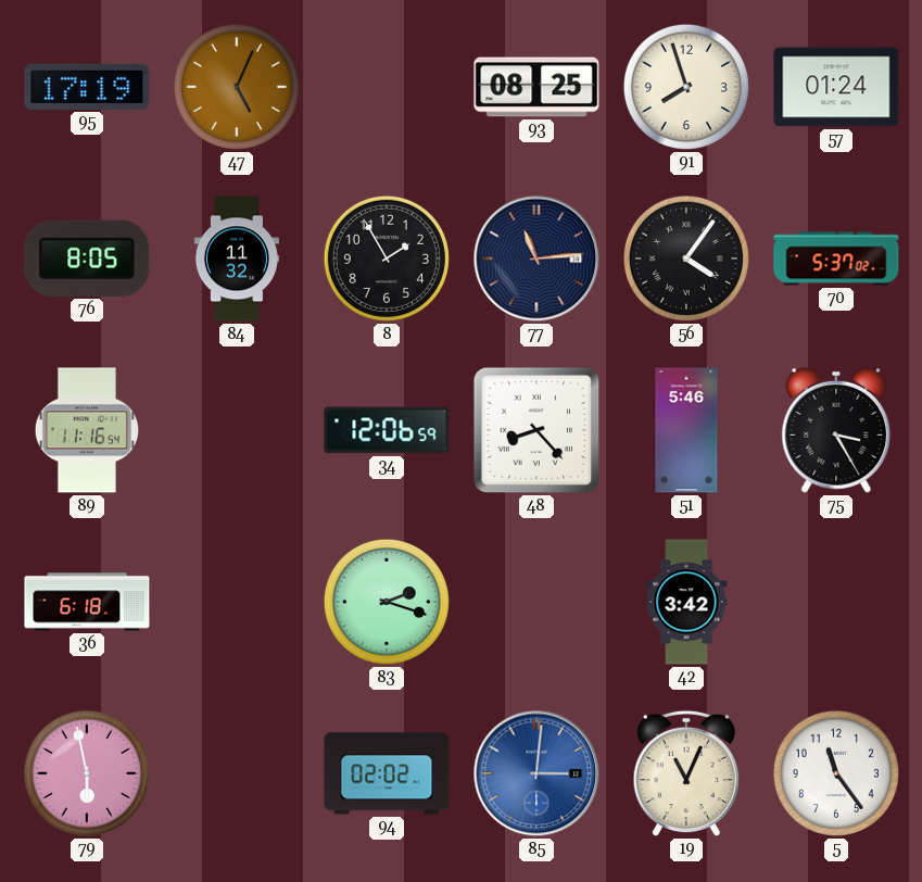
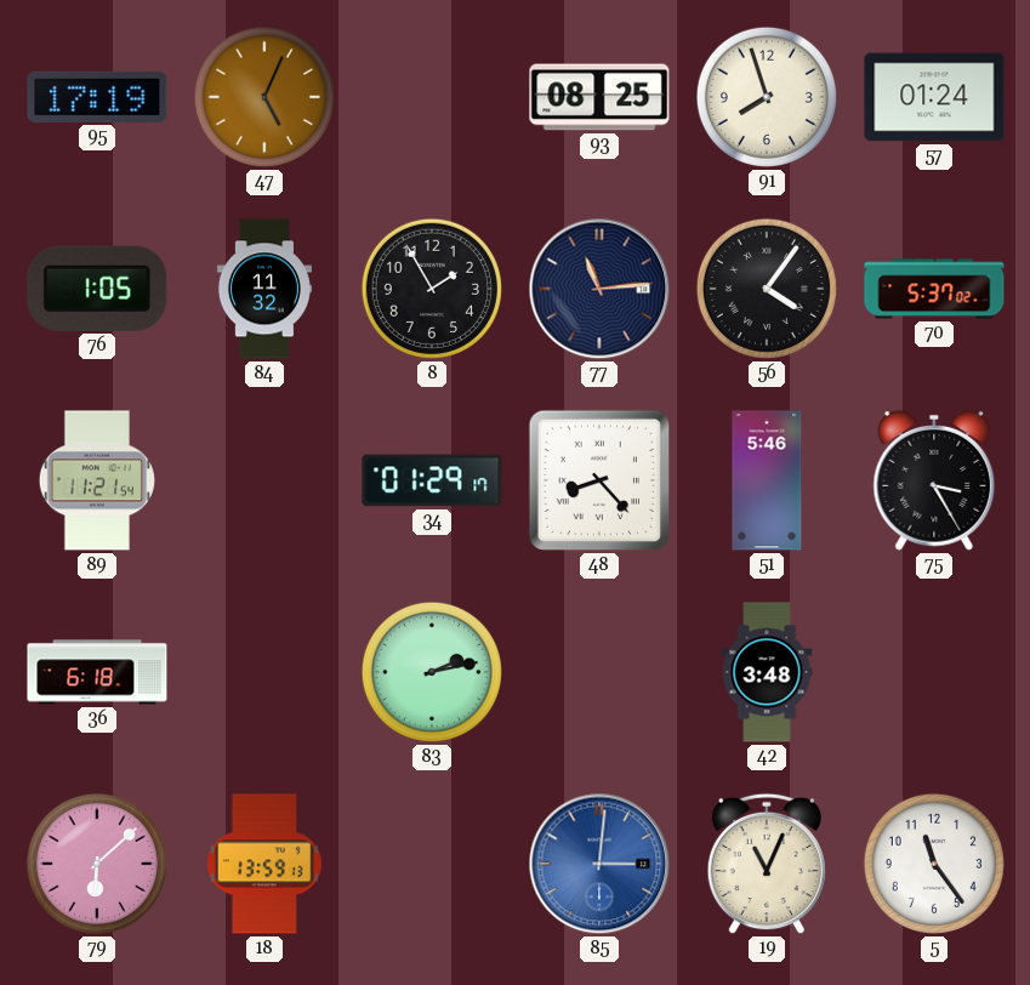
76: 8:05 -> 1:05
89: 11:16 -> 11:21
34: 12:06 -> 01:29
83: 2:18 -> 2:13
42: 3:42 -> 3:48
79: 5:58 -> 6:08
18: none -> 13:59
94: 02:02 -> none
